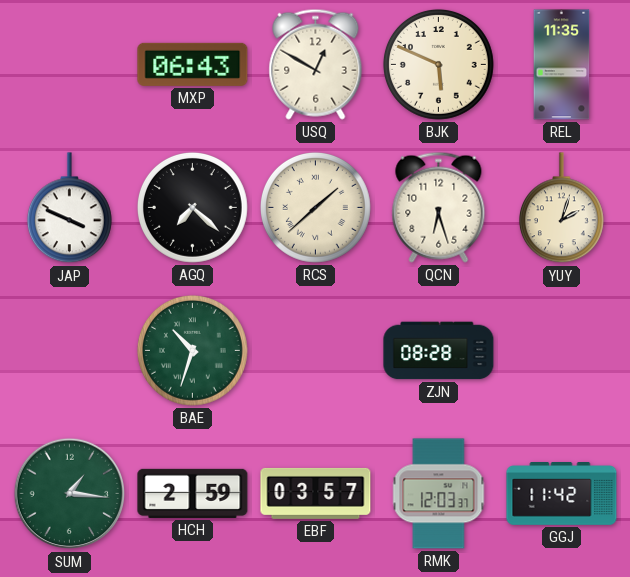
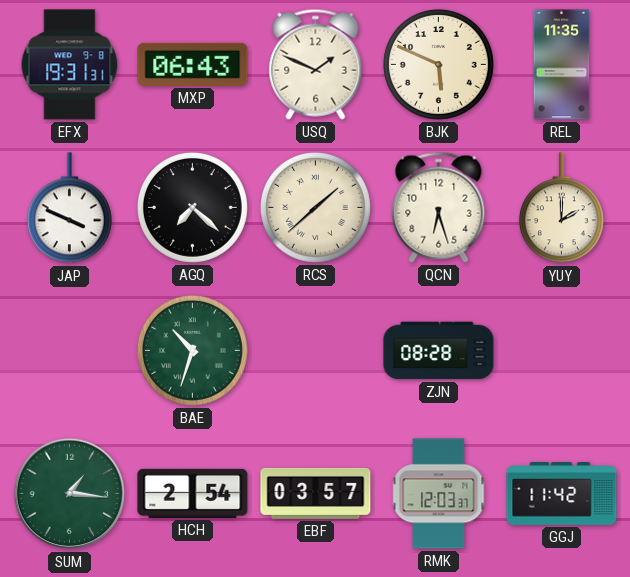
EFX: none -> 19:31
USQ: 12:50 -> 1:49
YUY: 2:03 -> 2:00
HCH: 2:59 -> 2:54
